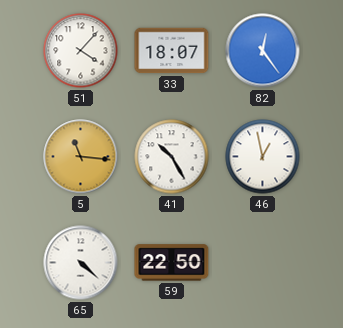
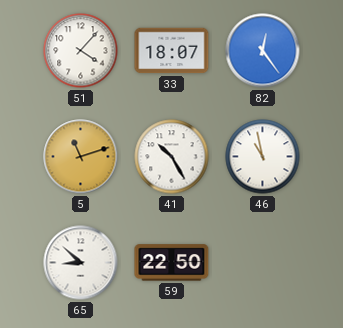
5: 11:16 -> 11:12
46: 12:58 -> 10:58
65: 4:22 -> 8:52
